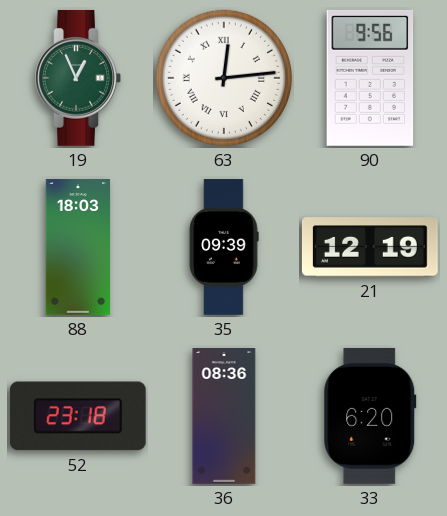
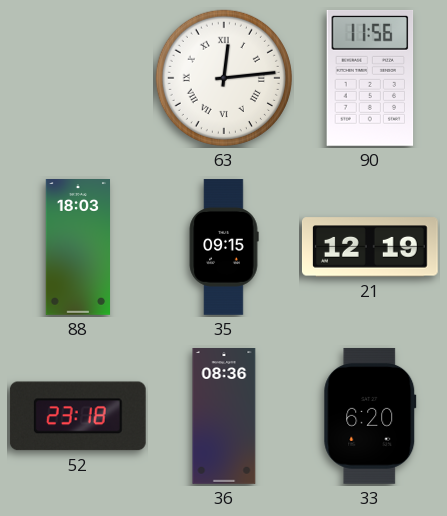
19: 12:56 -> none
90: 9:56 -> 11:56
35: 09:39 -> 09:15
